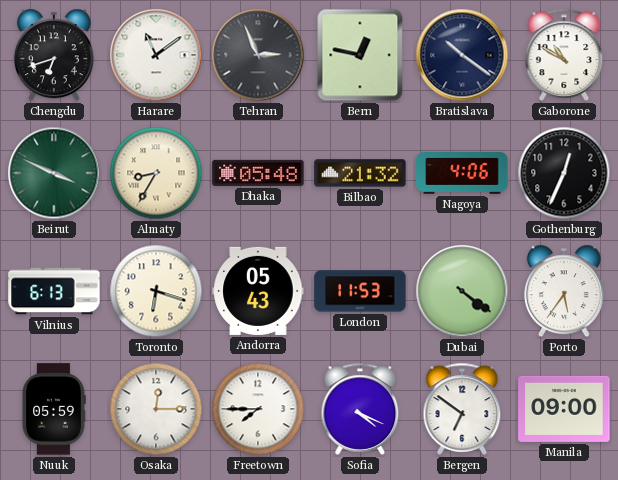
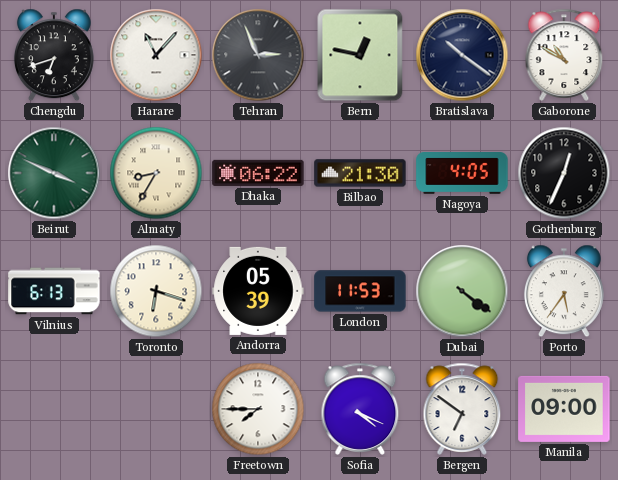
Harare: 11:09 -> 11:07
Dhaka: 05:48 -> 06:22
Bilbao: 21:32 -> 21:30
Nagoya: 4:06 -> 4:05
Andorra: 05:43 -> 05:39
Nuuk: 05:59 -> none
Osaka: 12:15 -> none
